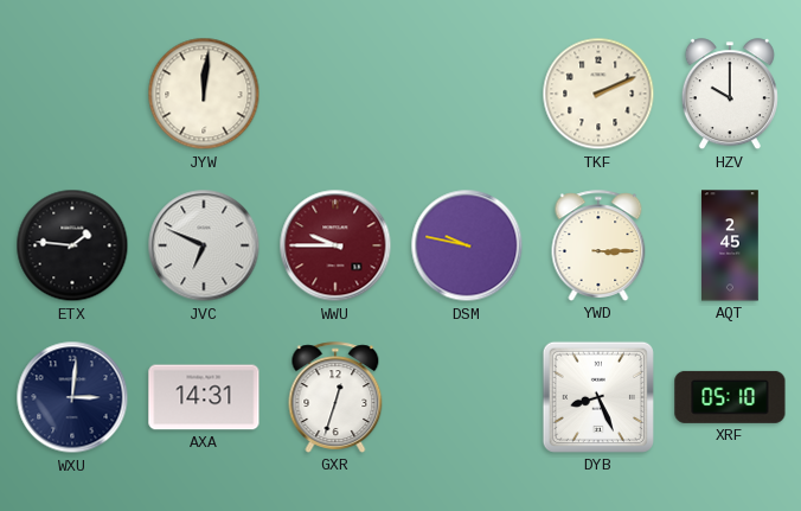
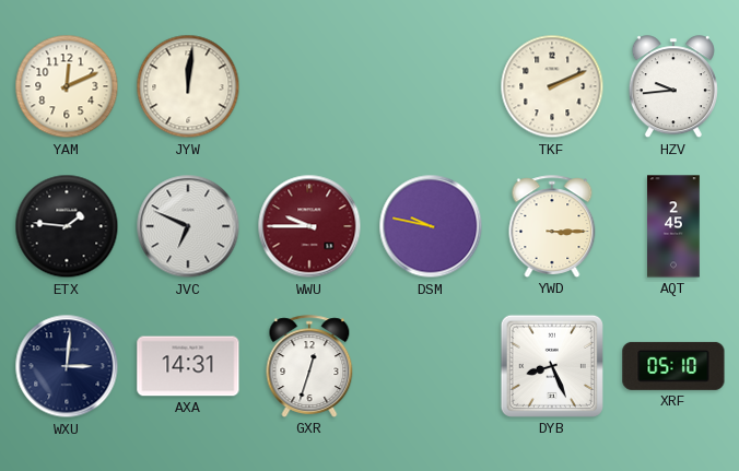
YAM: none -> 12:11
HZV: 10:00 -> 9:44
